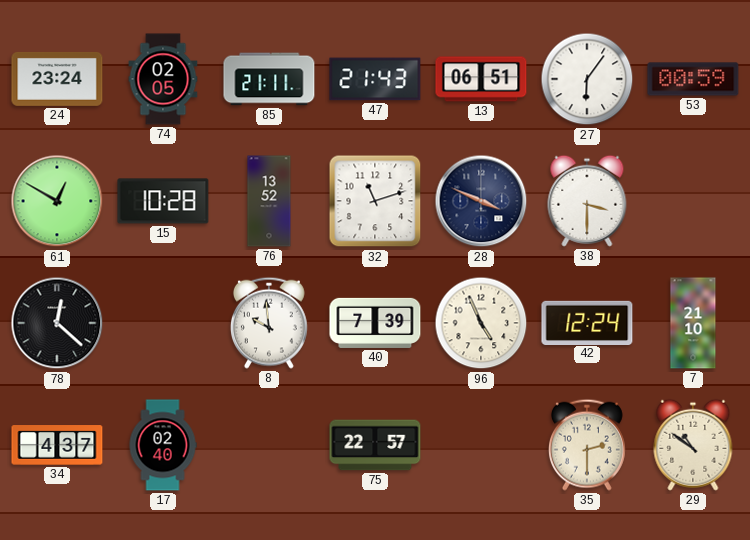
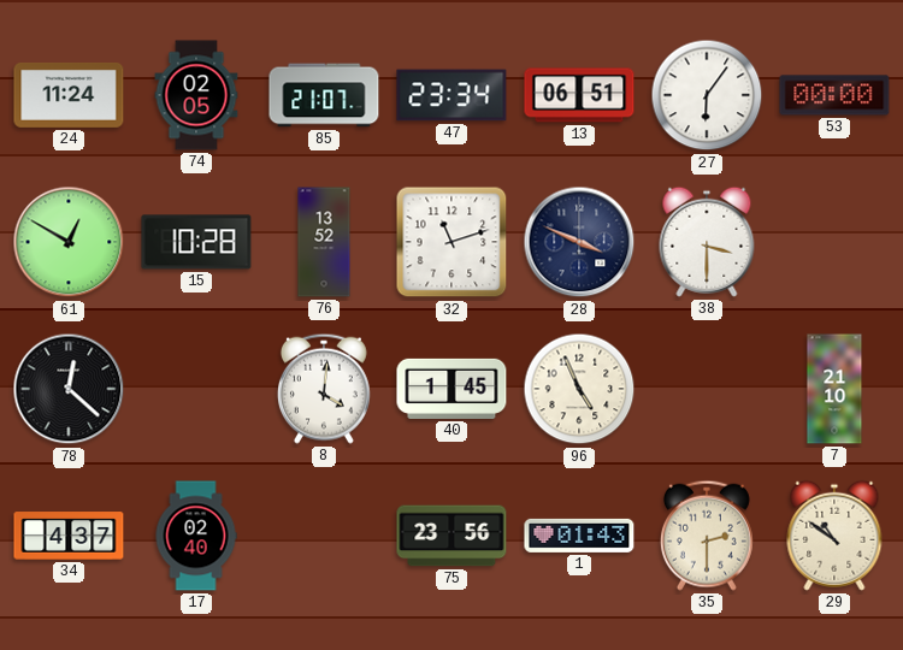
24: 23:24 -> 11:24
85: 21:11 -> 21:07
47: 21:43 -> 23:34
53: 00:59 -> 00:00
8: 9:59 -> 4:01
40: 7:39 -> 1:45
42: 12:24 -> none
75: 22:57 -> 23:56
1: none -> 01:43
